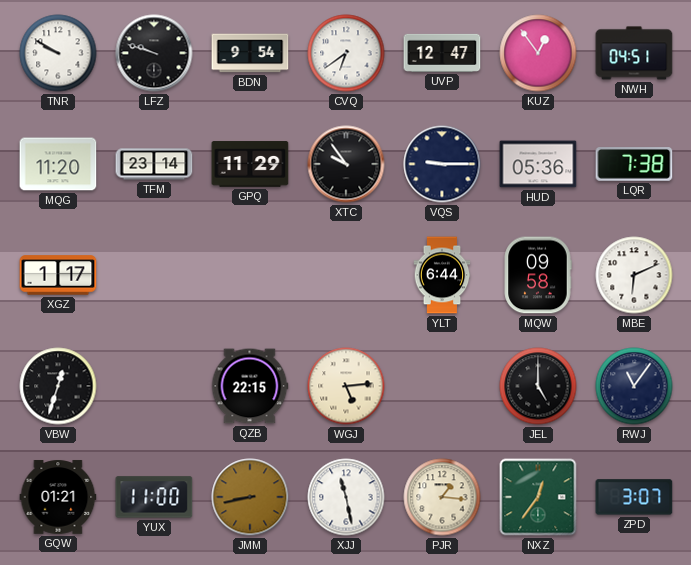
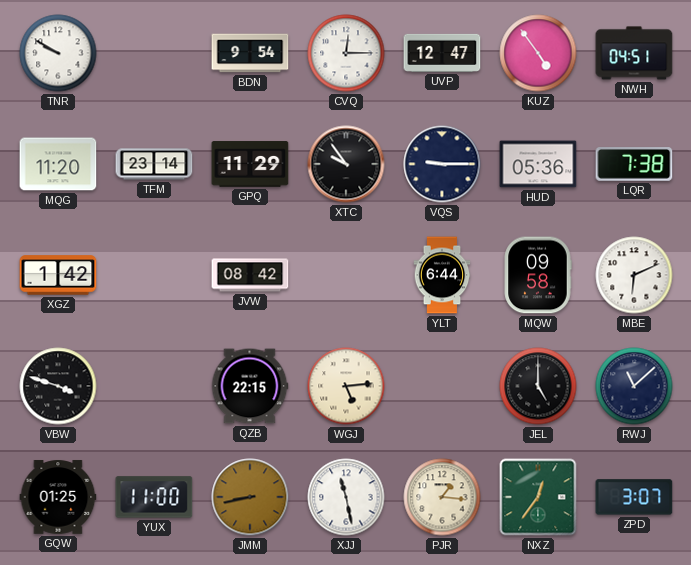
LFZ: 9:48 -> none
CVQ: 6:39 -> 12:15
KUZ: 12:54 -> 4:54
XGZ: 1:17 -> 1:42
JVW: none -> 08:42
VBW: 12:33 -> 3:48
RWJ: 11:06 -> 11:08
GQW: 01:21 -> 01:25
